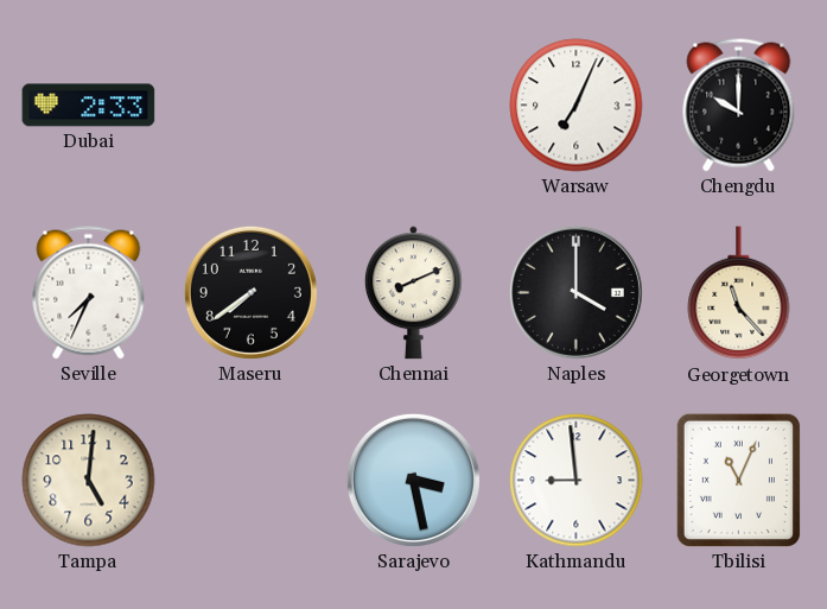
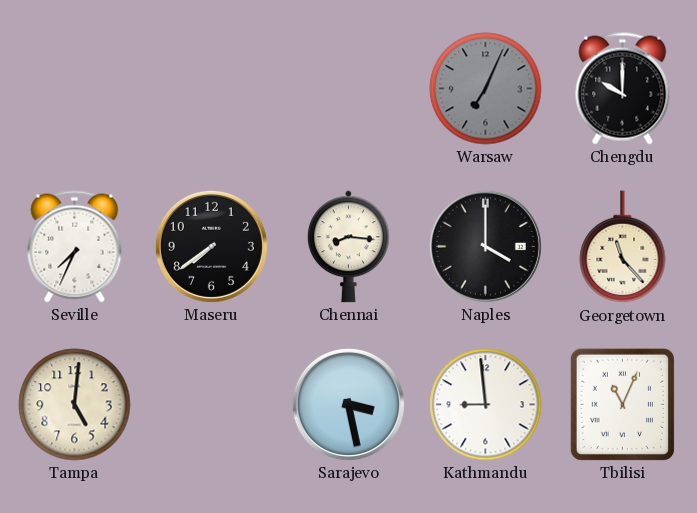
Dubai: 2:33 -> none
Warsaw dial: white -> grey
Chennai: 8:11 -> 8:16
